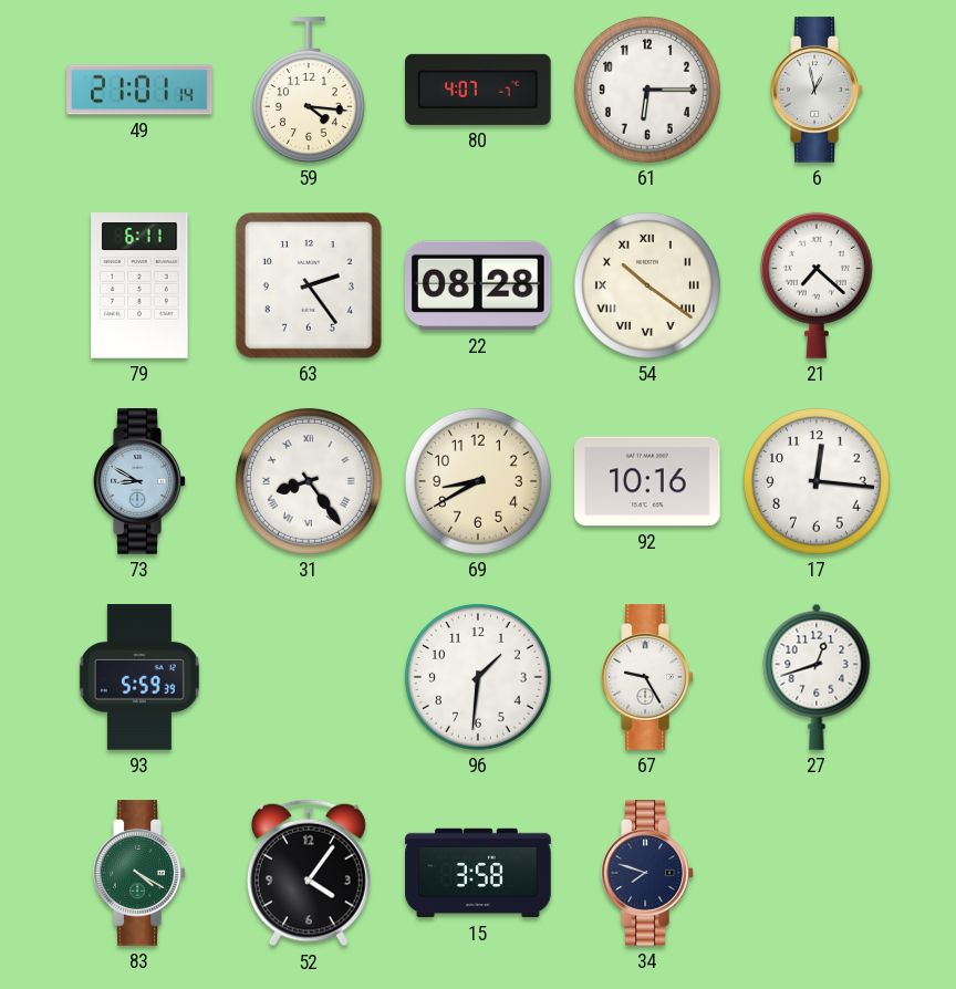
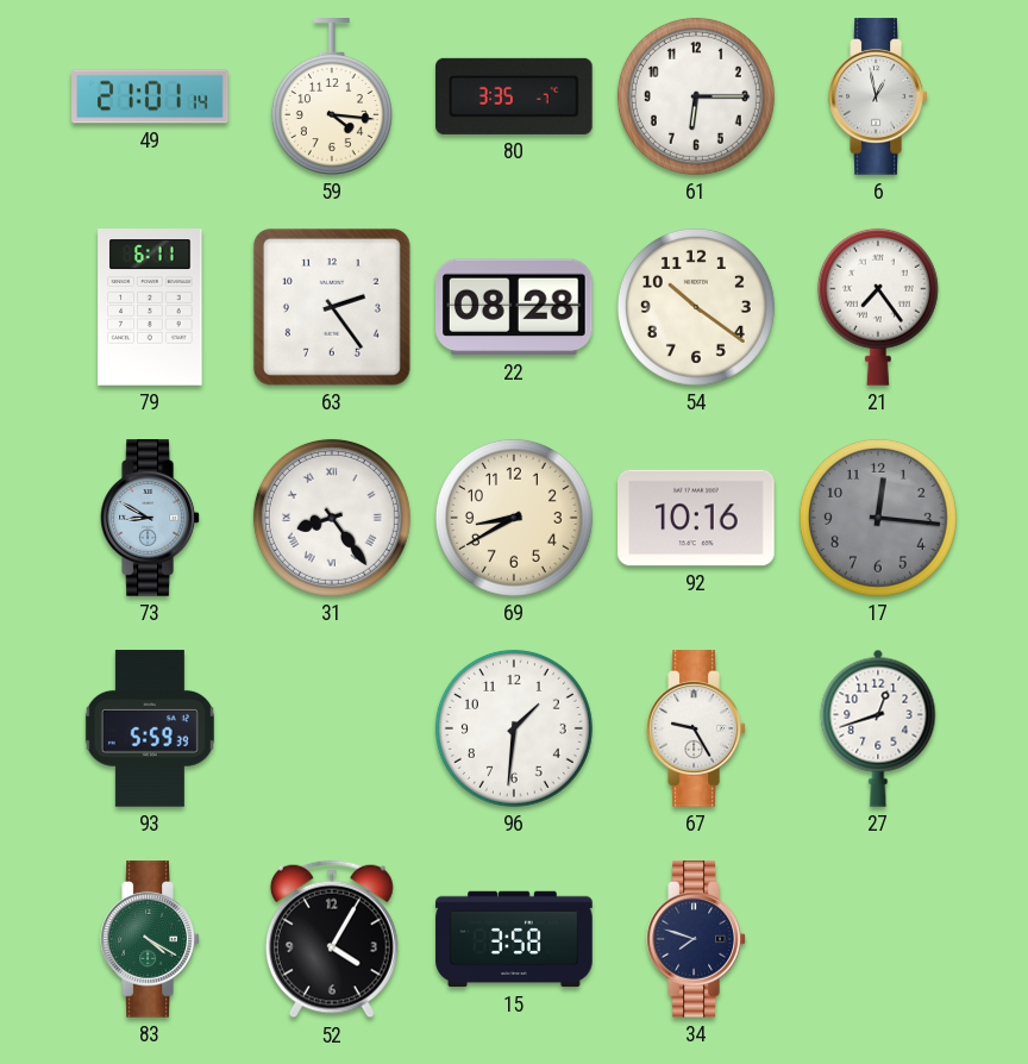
80: 4:07 -> 3:35
54 numerals: Roman -> Arabic
21: 7:22 -> 7:24
17 dial: white -> grey
52: 4:06 -> 4:05
